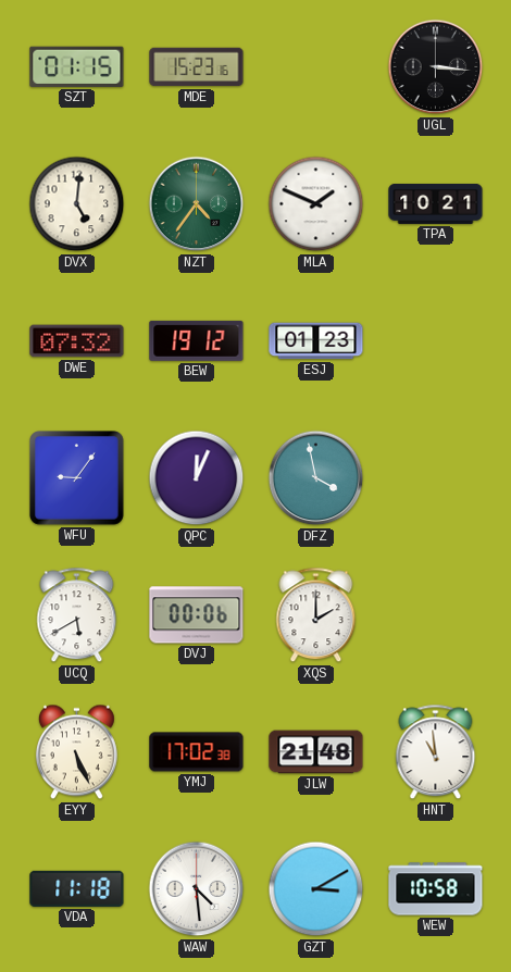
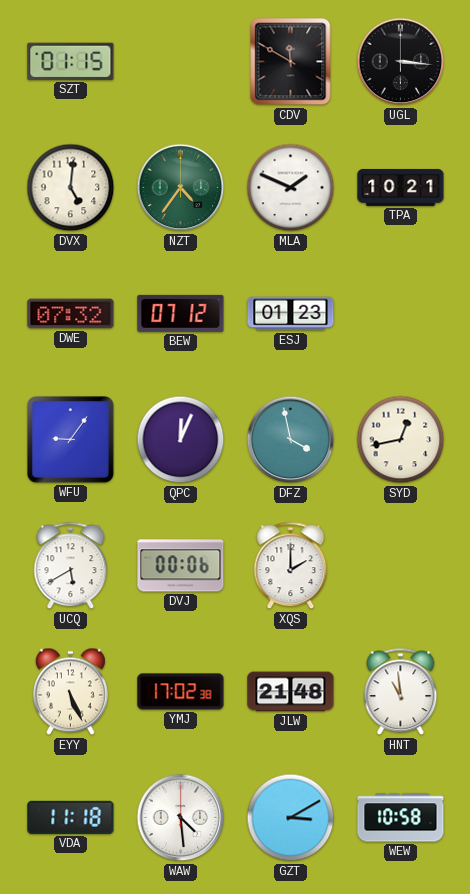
MDE: 15:23 -> none
CDV: none -> 11:50
BEW: 19:12 -> 07:12
SYD: none -> 12:43
